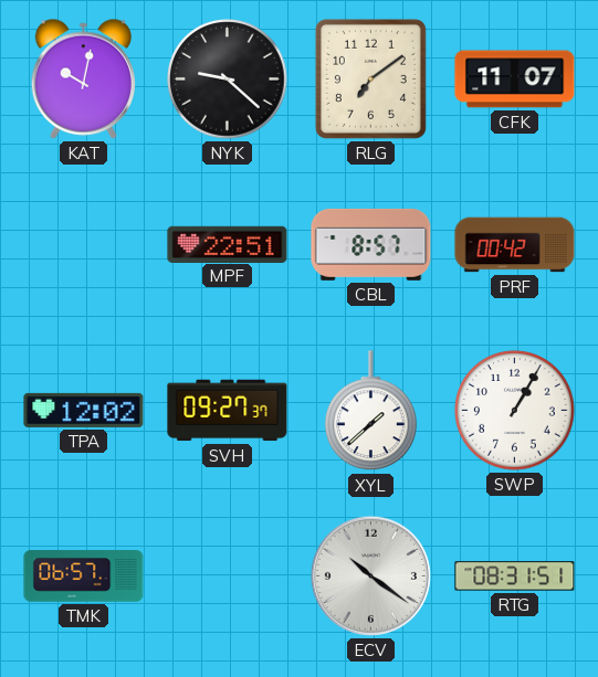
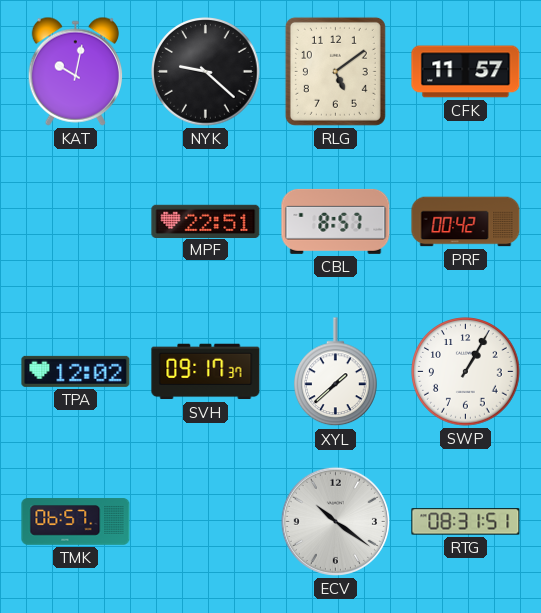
RLG: 7:09 -> 5:09
CFK: 11:07 -> 11:57
SVH: 09:27 -> 09:17
